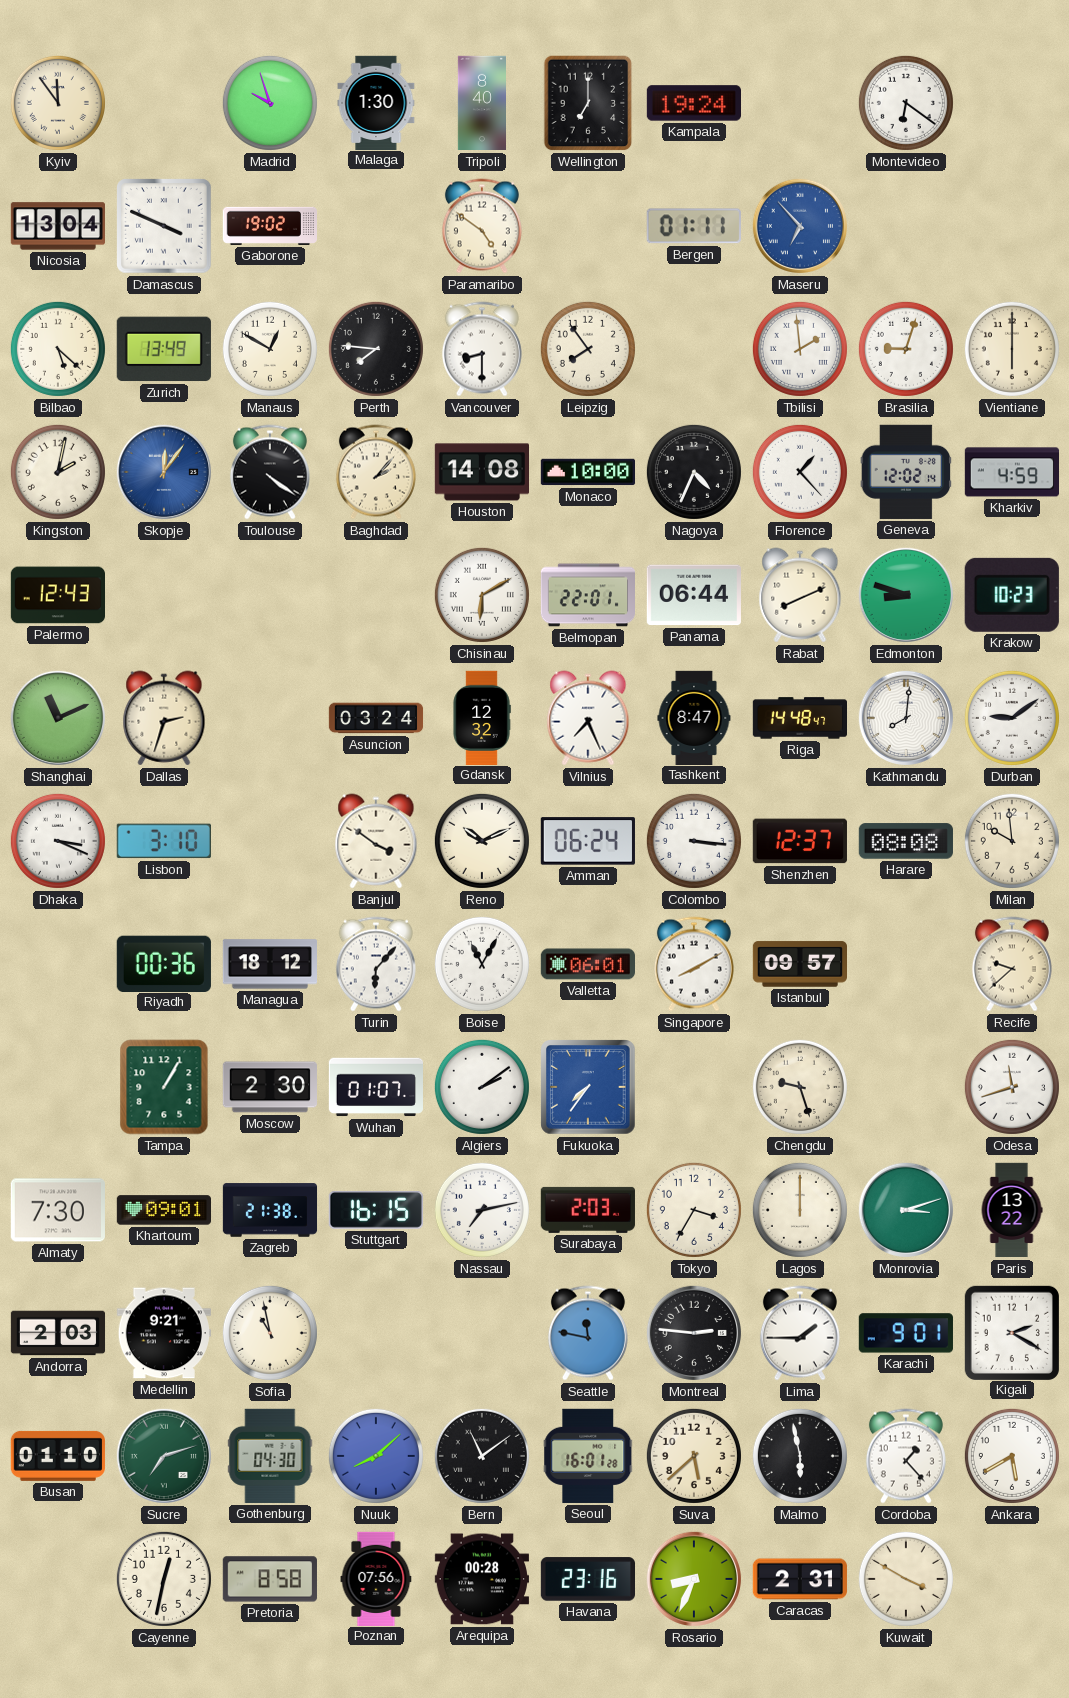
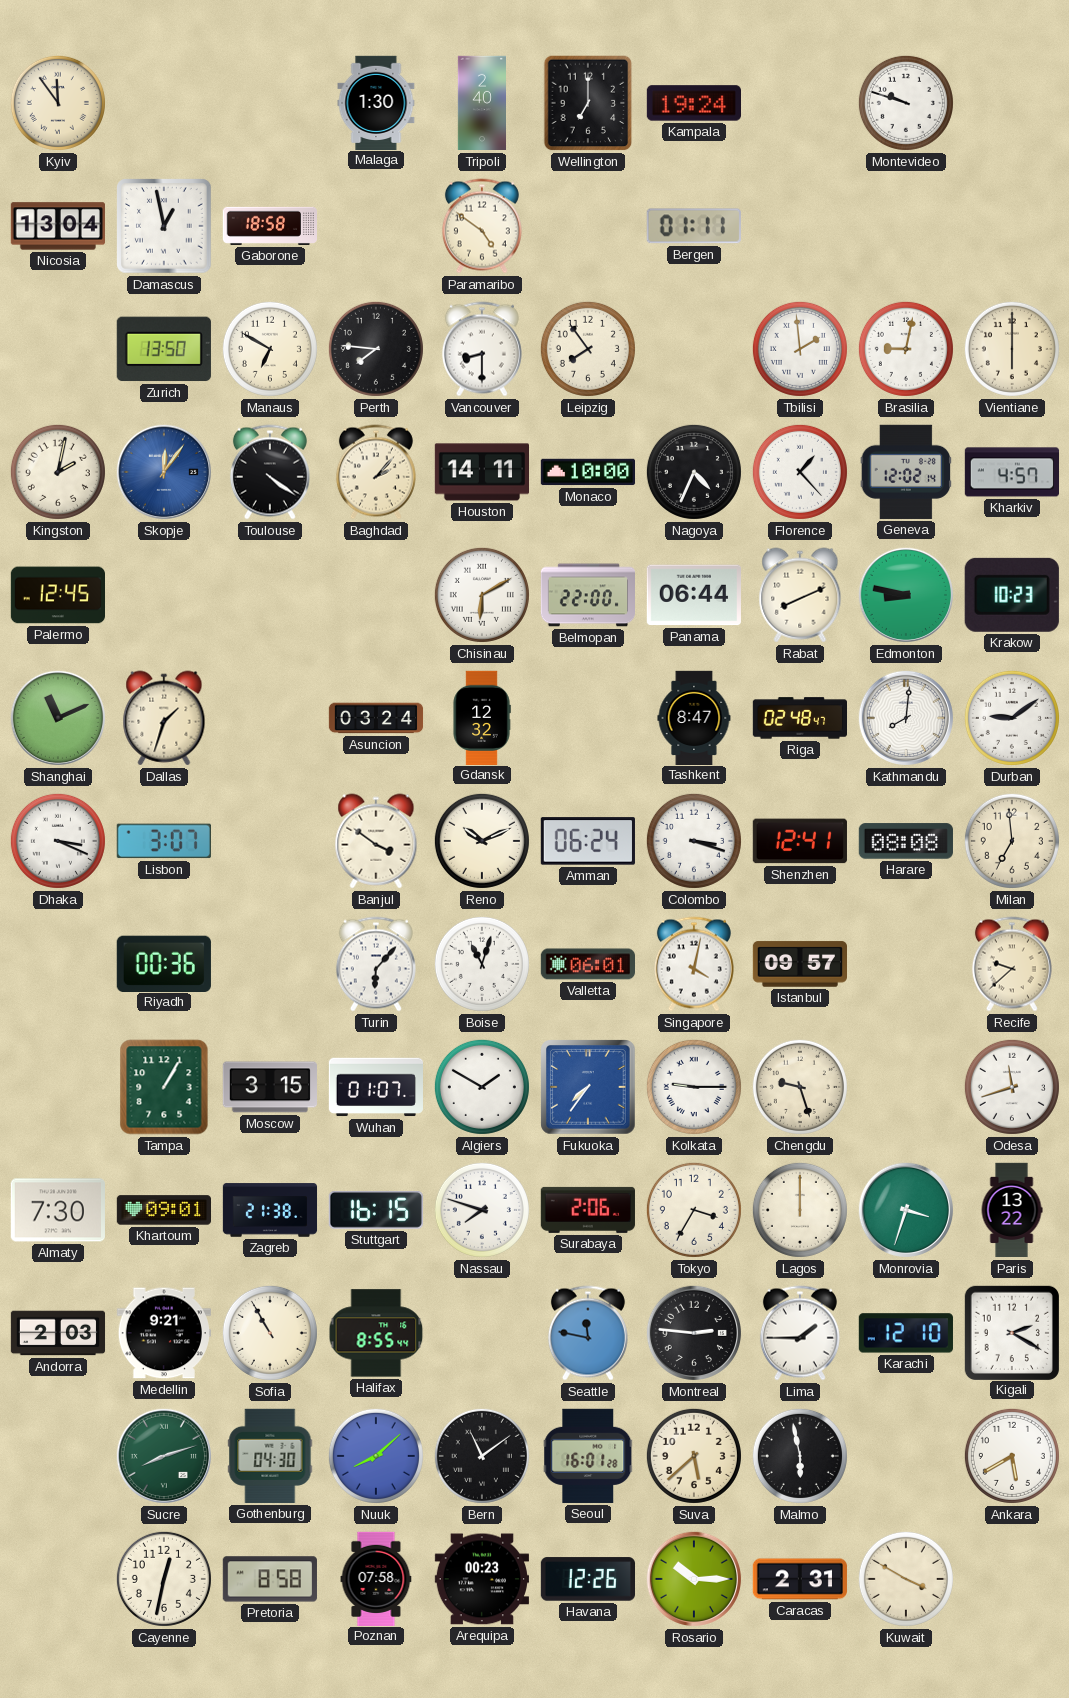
Madrid: 9:57 -> none
Tripoli: 8:40 -> 2:40
Montevideo: 6:21 -> 9:48
Damascus: 3:49 -> 12:58
Gaborone: 19:02 -> 18:58
Maseru: 6:53 -> none
Bilbao: 5:22 -> none
Zurich: 13:49 -> 13:50
Manaus: 12:50 -> 6:50
Brasilia: 9:03 -> 9:02
Houston: 14:08 -> 14:11
Kharkiv: 4:59 -> 4:57
Palermo: 12:43 -> 12:45
Belmopan: 22:01 -> 22:00
Edmonton: 8:48 -> 8:47
Dallas: 2:33 -> 1:33
Vilnius: 7:26 -> none
Riga: 14:48 -> 02:48
Lisbon: 3:10 -> 3:07
Colombo: 3:16 -> 3:18
Shenzhen: 12:37 -> 12:41
Milan: 9:59 -> 6:59
Managua: 18:12 -> none
Boise: 11:05 -> 11:03
Singapore: 8:10 -> 4:02
Moscow: 2:30 -> 3:15
Algiers: 2:09 -> 1:50
Kolkata: none -> 9:15
Nassau: 7:13 -> 7:48
Surabaya: 2:03 -> 2:06
Monrovia: 3:12 -> 3:33
Sofia: 10:58 -> 10:55
Halifax: none -> 8:55
Karachi: 9:01 -> 12:10
Busan: 01:10 -> none
Sucre: 7:12 -> 8:12
Cordoba: 1:23 -> none
Poznan: 07:56 -> 07:58
Arequipa: 00:28 -> 00:23
Havana: 23:16 -> 12:26
Rosario: 8:34 -> 10:15
